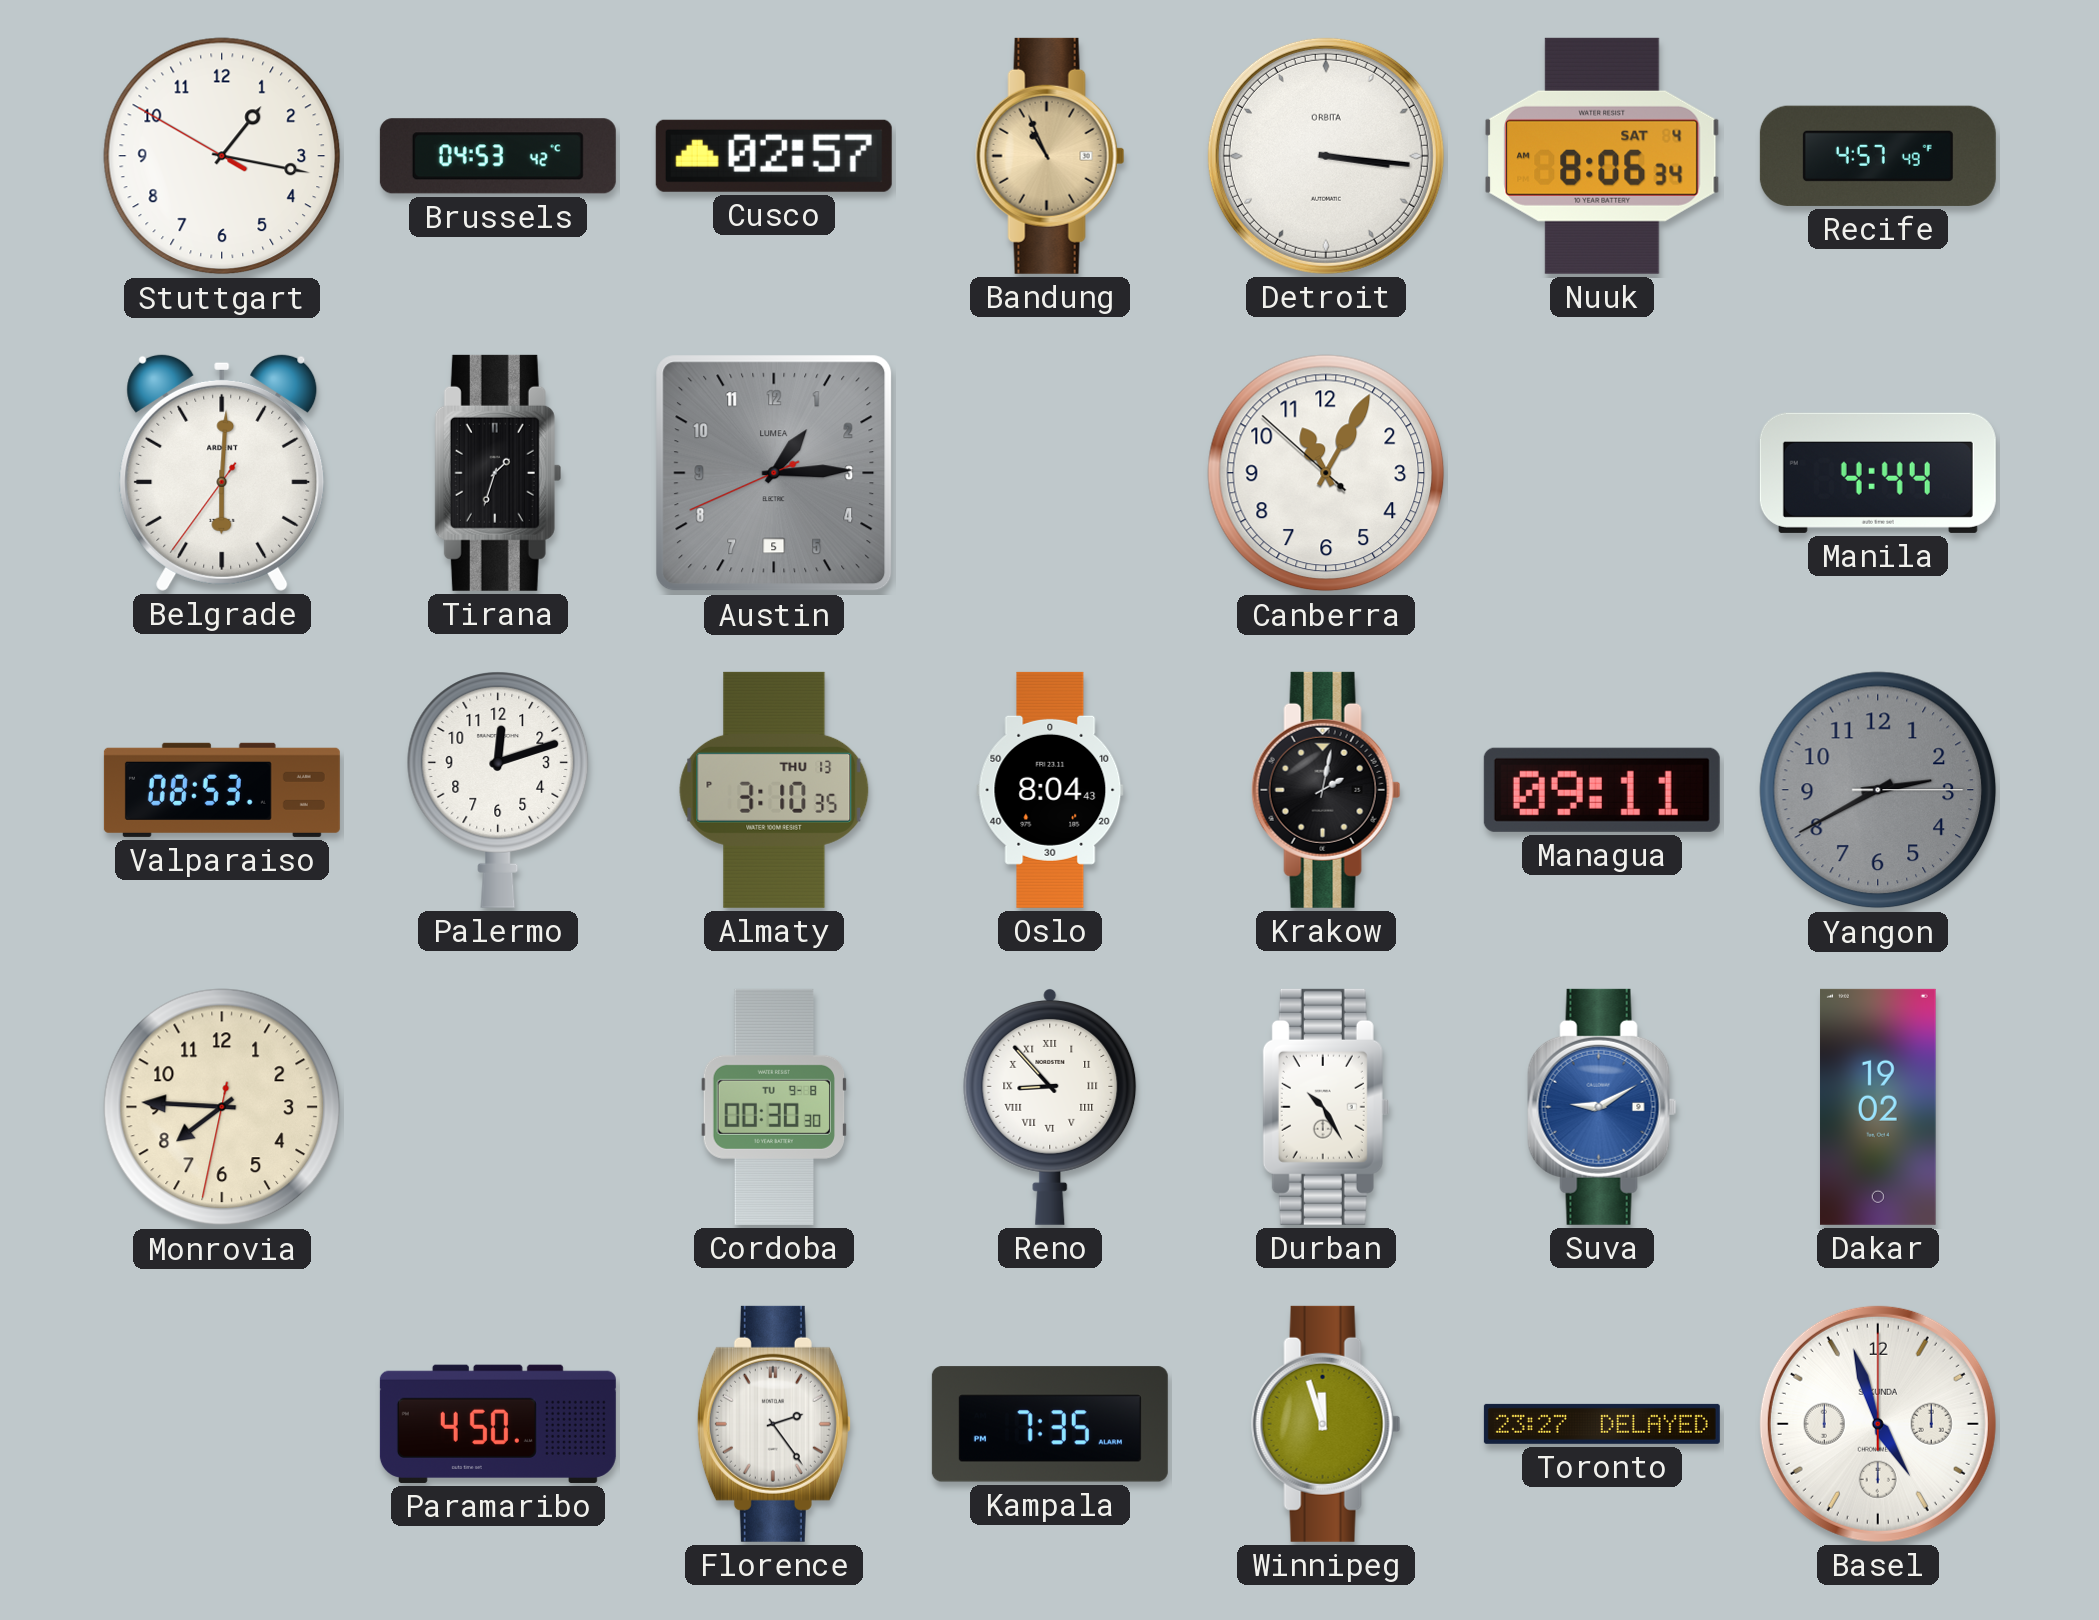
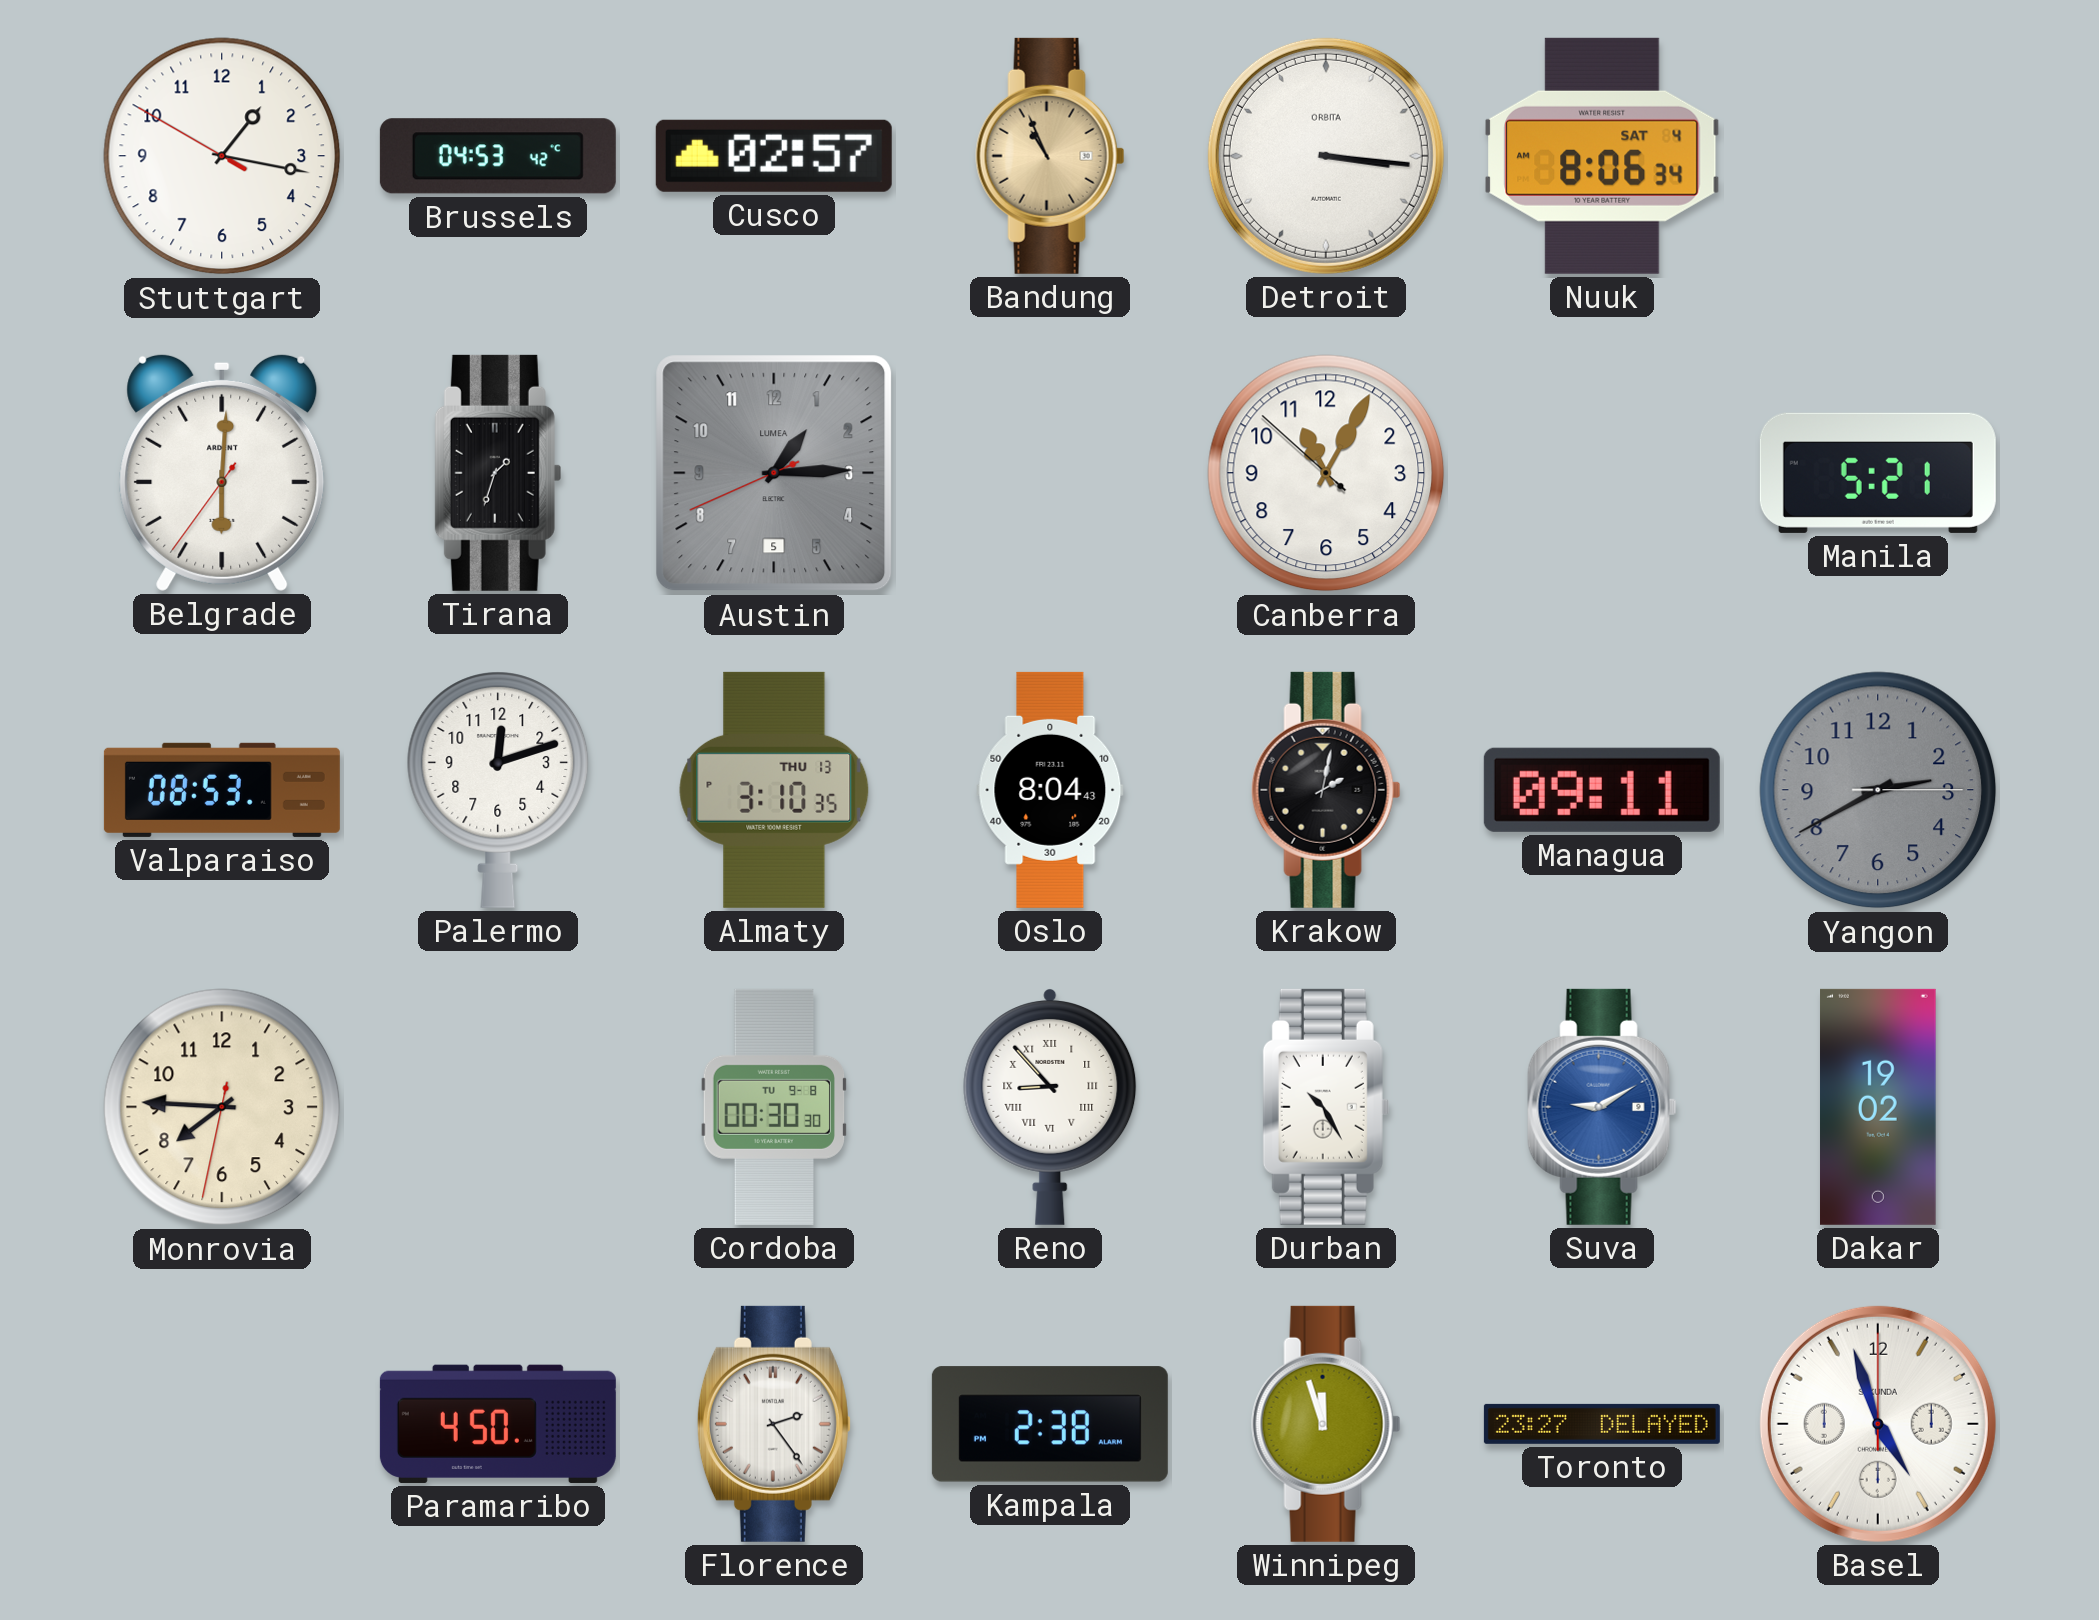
Recife: 4:57 -> none
Manila: 4:44 -> 5:21
Kampala: 7:35 -> 2:38
